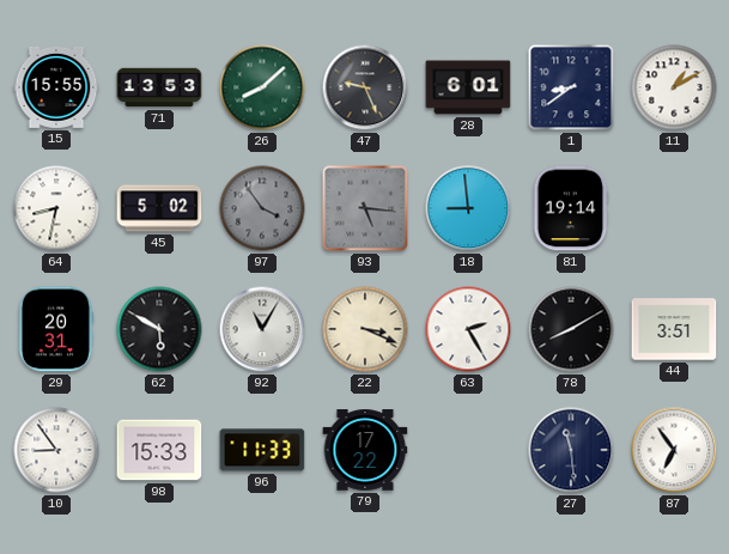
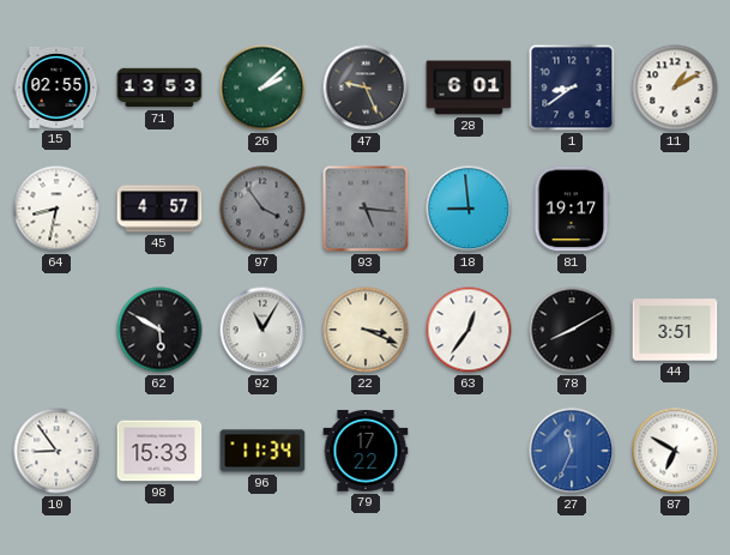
15: 15:55 -> 02:55
26: 8:08 -> 2:08
45: 5:02 -> 4:57
81: 19:14 -> 19:17
29: 20:31 -> none
63: 2:25 -> 12:36
96: 11:33 -> 11:34
27: 11:29 -> 11:34
27 dial: navy -> blue
87: 6:54 -> 6:50
